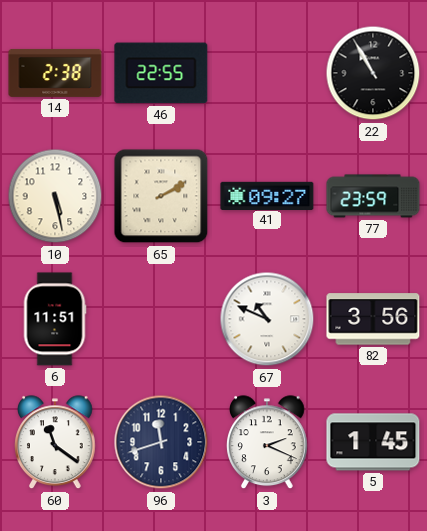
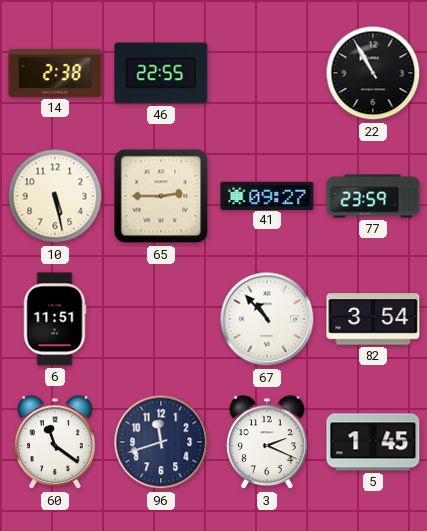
65: 2:10 -> 2:45
67: 10:49 -> 10:53
82: 3:56 -> 3:54
